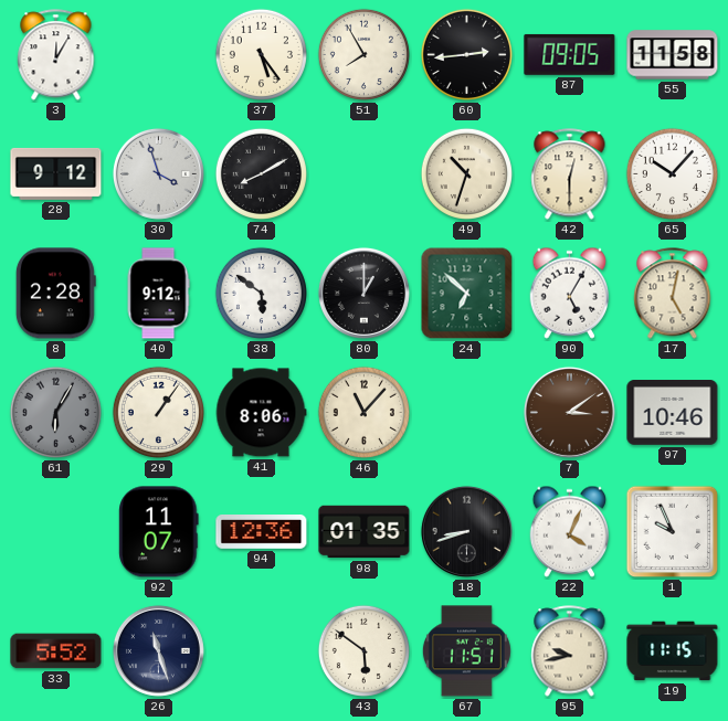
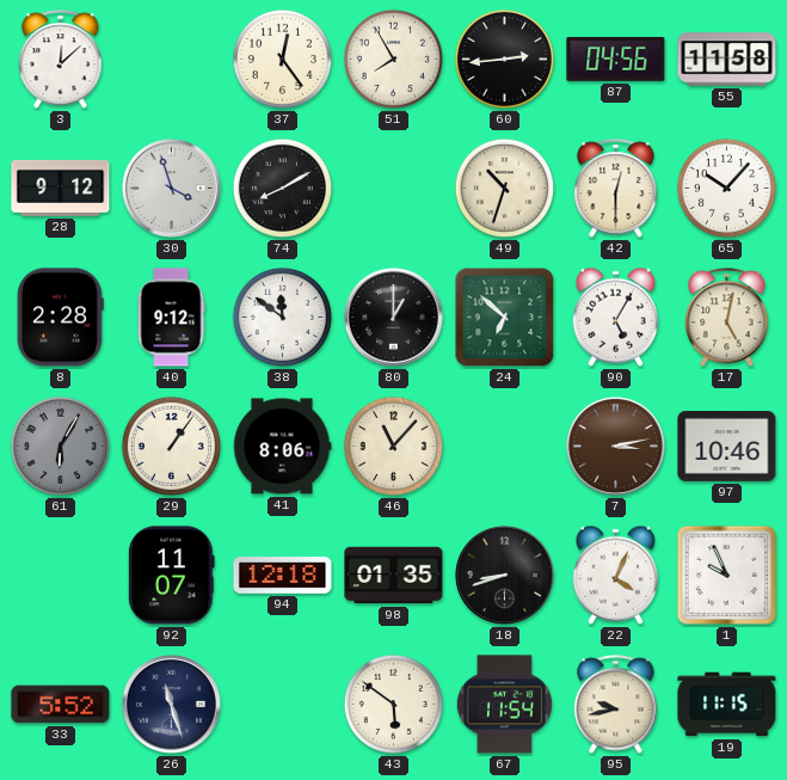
3: 12:05 -> 12:08
37: 5:24 -> 12:24
87: 09:05 -> 04:56
38: 5:51 -> 11:51
7: 3:09 -> 3:13
94: 12:36 -> 12:18
67: 11:51 -> 11:54
